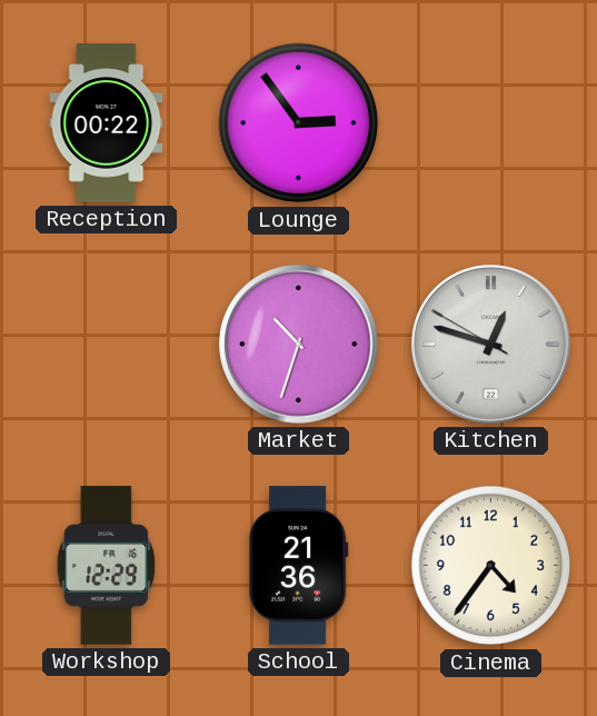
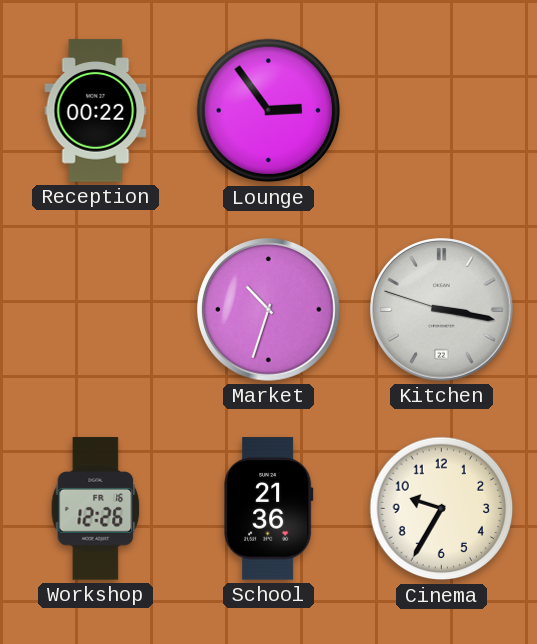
Kitchen: 12:47 -> 3:16
Workshop: 12:29 -> 12:26
Cinema: 4:36 -> 9:35
